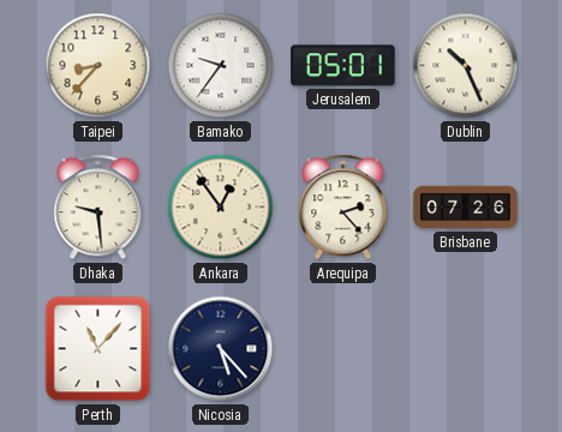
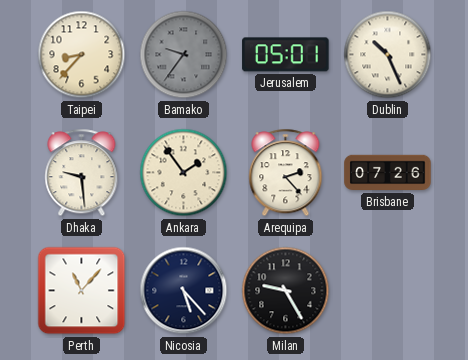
Bamako dial: white -> grey
Ankara: 12:54 -> 1:54
Milan: none -> 9:25
